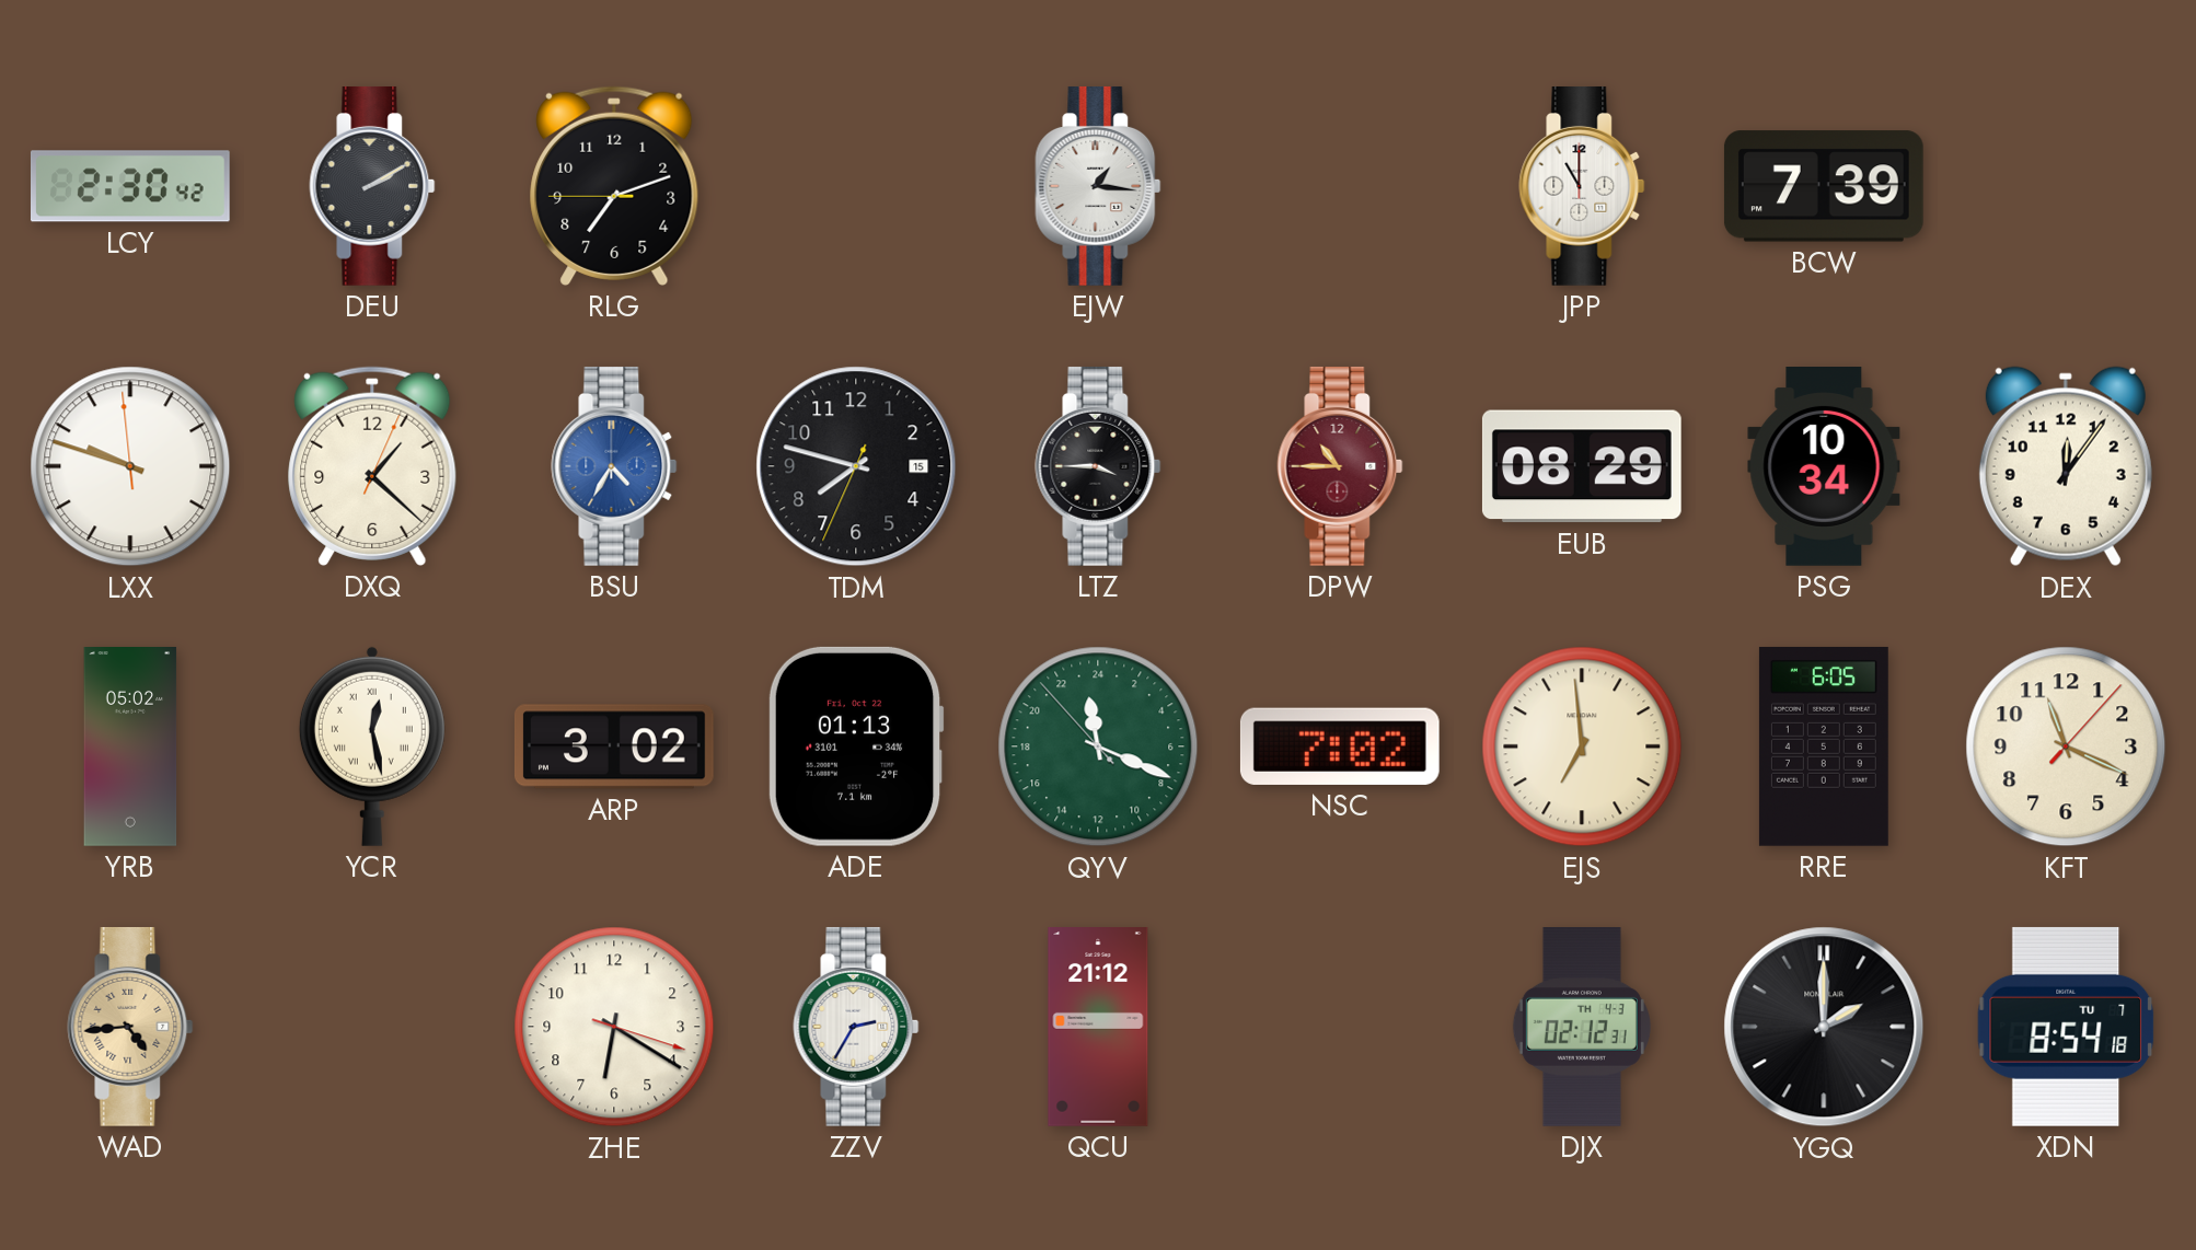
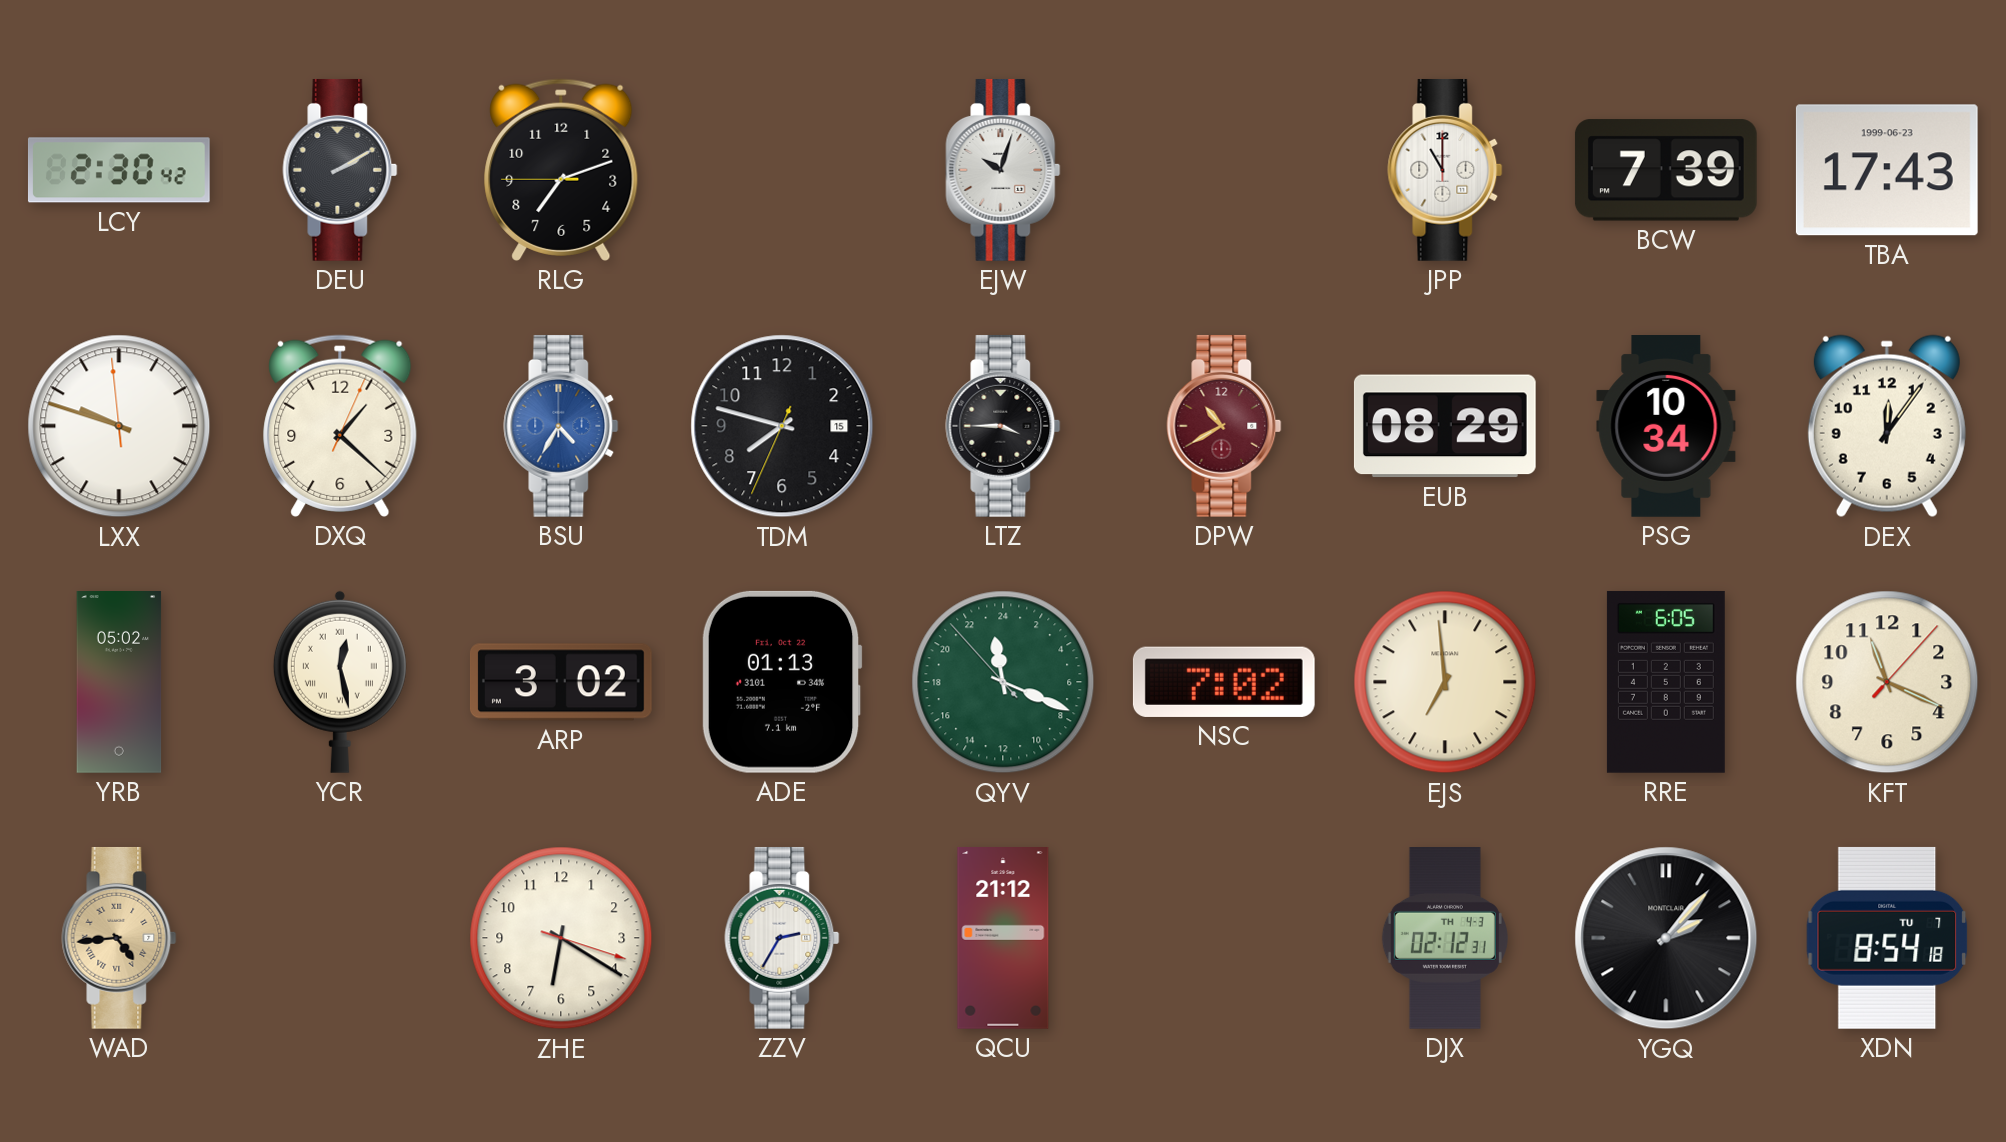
EJW: 1:16 -> 10:03
TBA: none -> 17:43
DPW: 10:45 -> 10:40
YGQ: 2:00 -> 2:07
